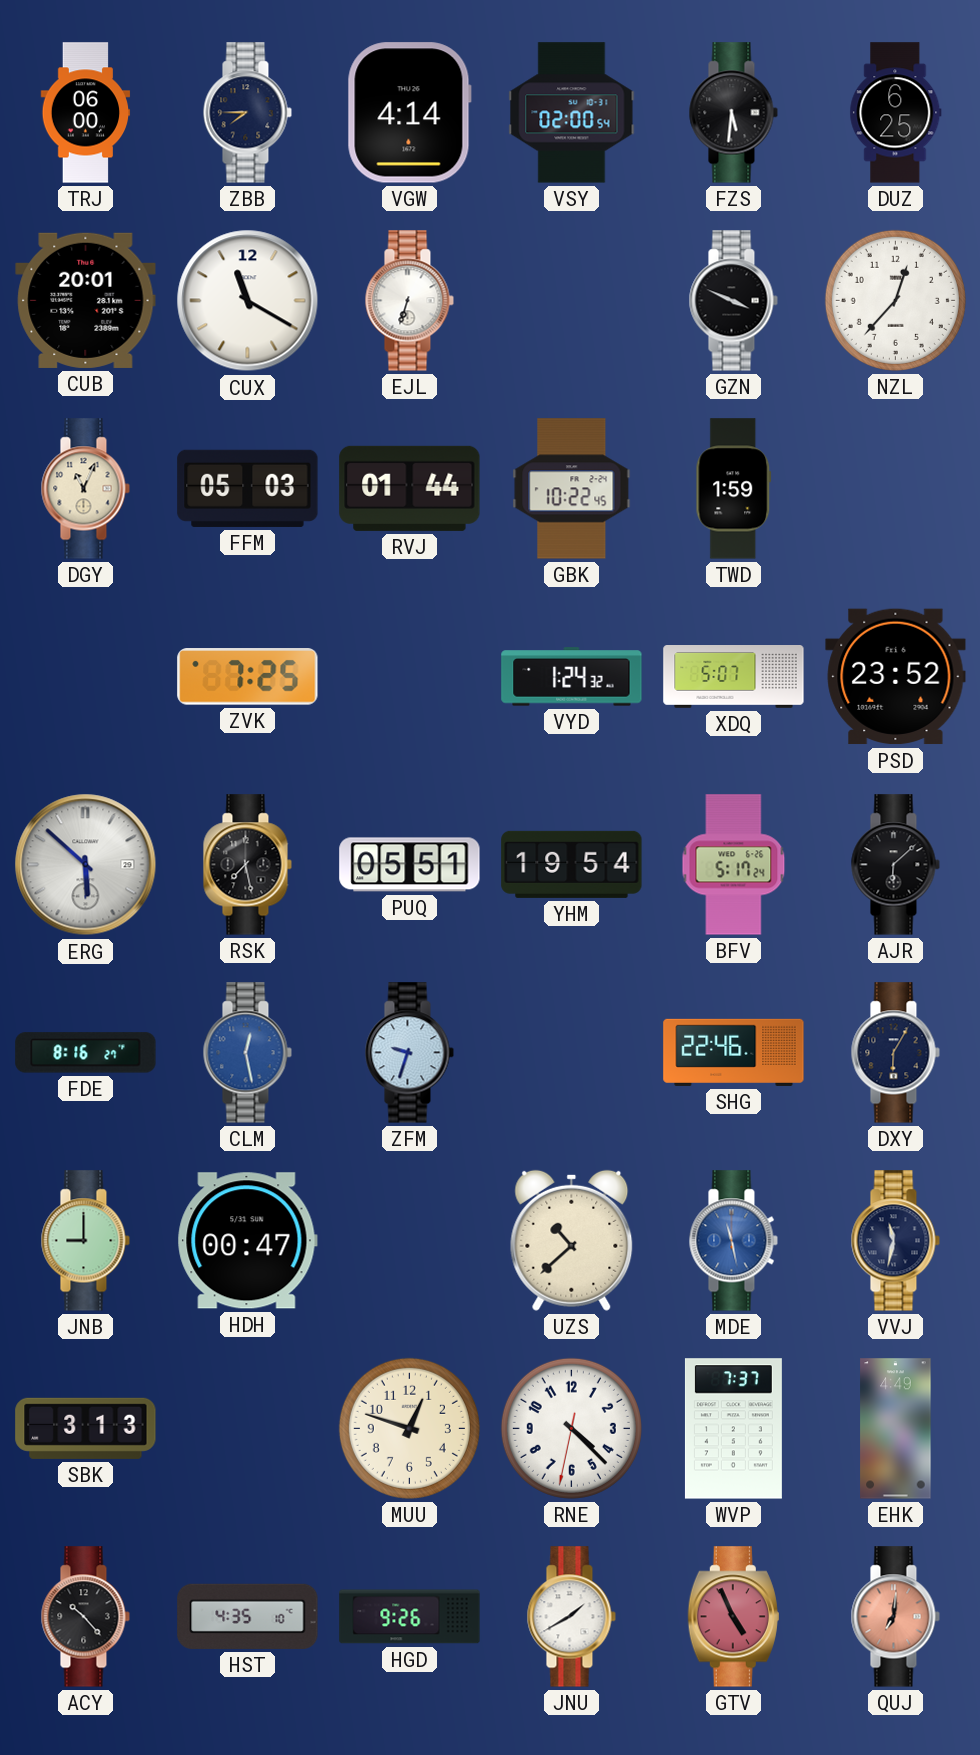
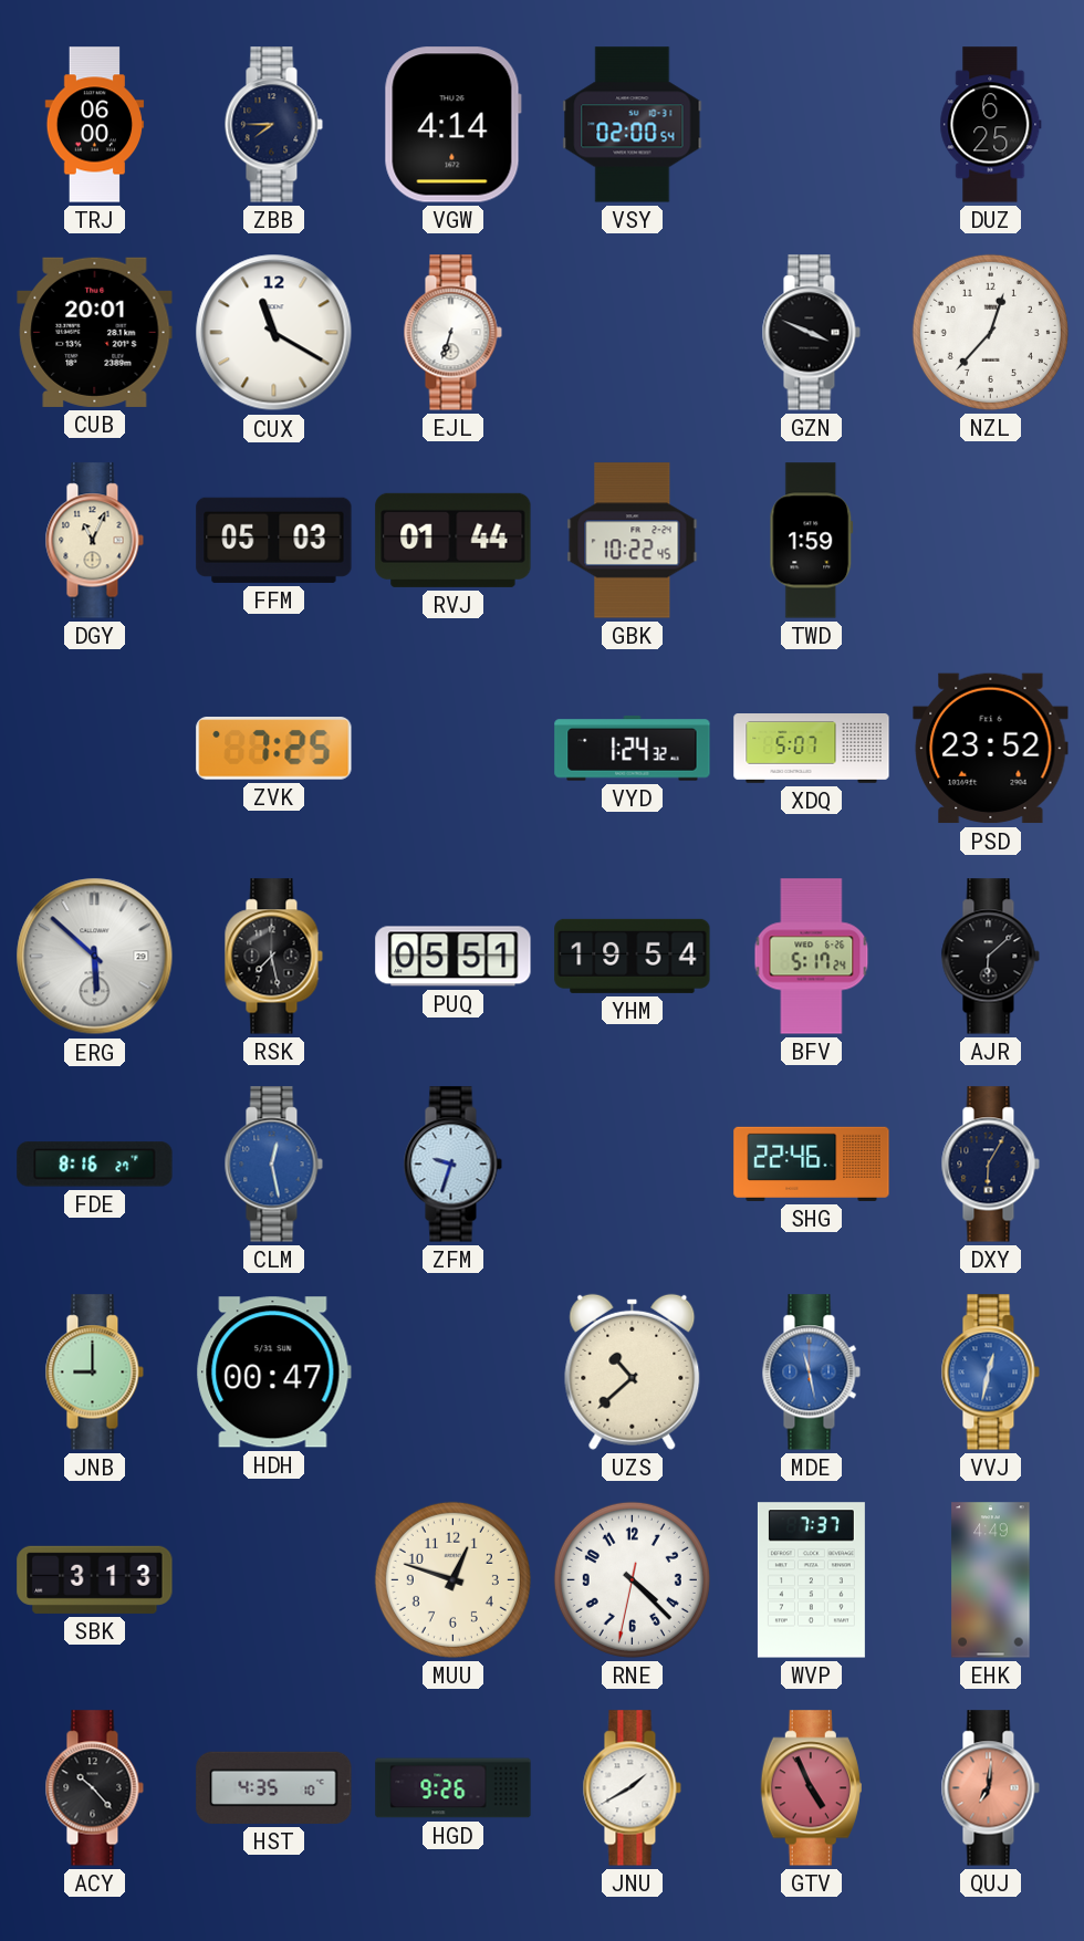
FZS: 5:31 -> none
VVJ: 11:32 -> 12:32
VVJ dial: navy -> blue
